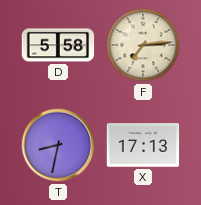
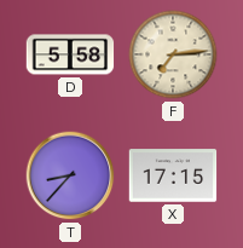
T: 8:32 -> 8:37
X: 17:13 -> 17:15
